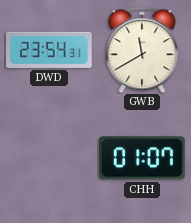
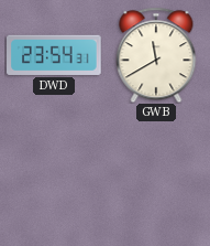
CHH: 01:07 -> none
